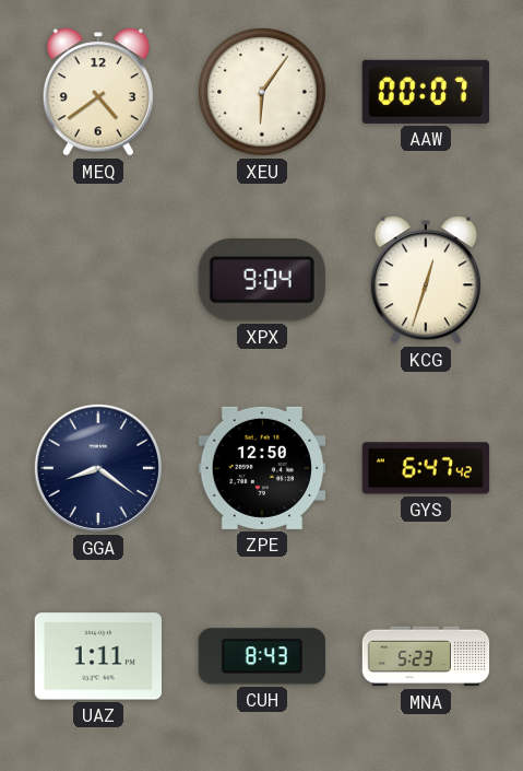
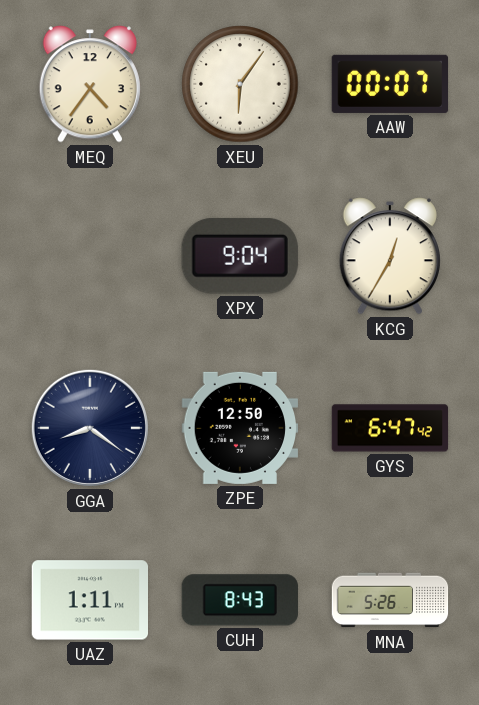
MEQ: 4:39 -> 4:36
KCG: 12:33 -> 12:35
MNA: 5:23 -> 5:26
